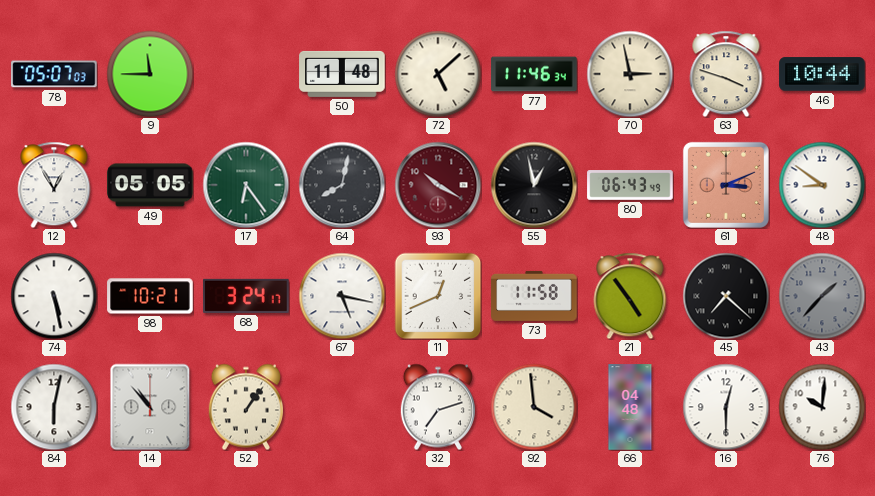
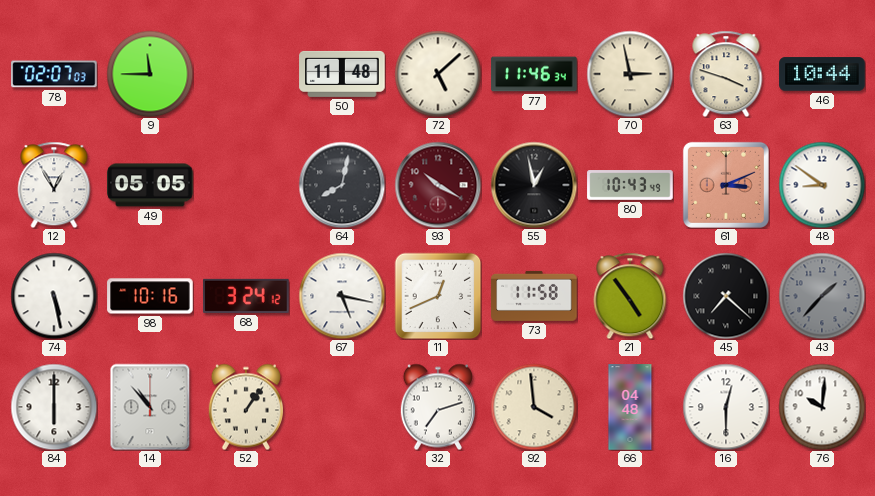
78: 05:07 -> 02:07
17: 6:24 -> none
80: 06:43 -> 10:43
98: 10:21 -> 10:16
68: 3:24:17 -> 3:24:12
84: 6:02 -> 6:00
